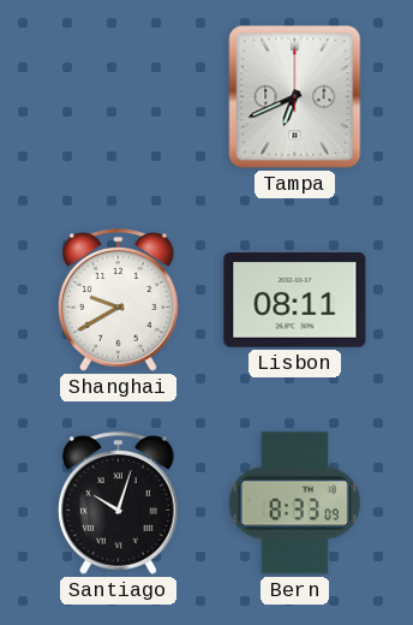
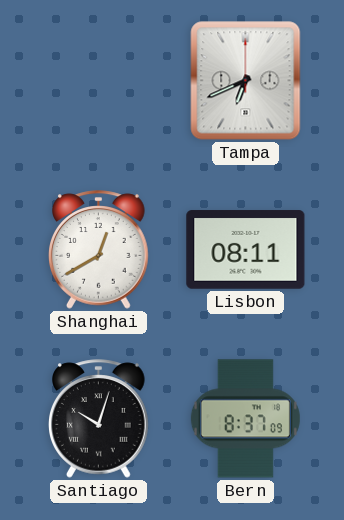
Shanghai: 9:40 -> 12:40
Bern: 8:33 -> 8:37
